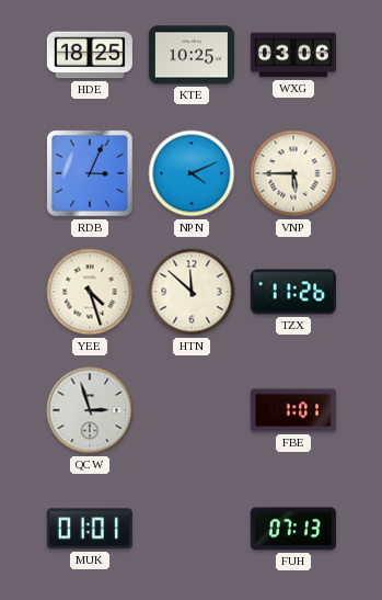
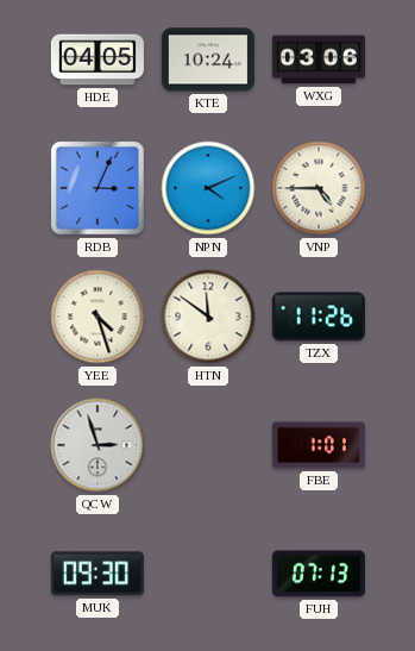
HDE: 18:25 -> 04:05
KTE: 10:25 -> 10:24
VNP: 5:45 -> 4:45
HTN: 11:52 -> 11:51
MUK: 01:01 -> 09:30
